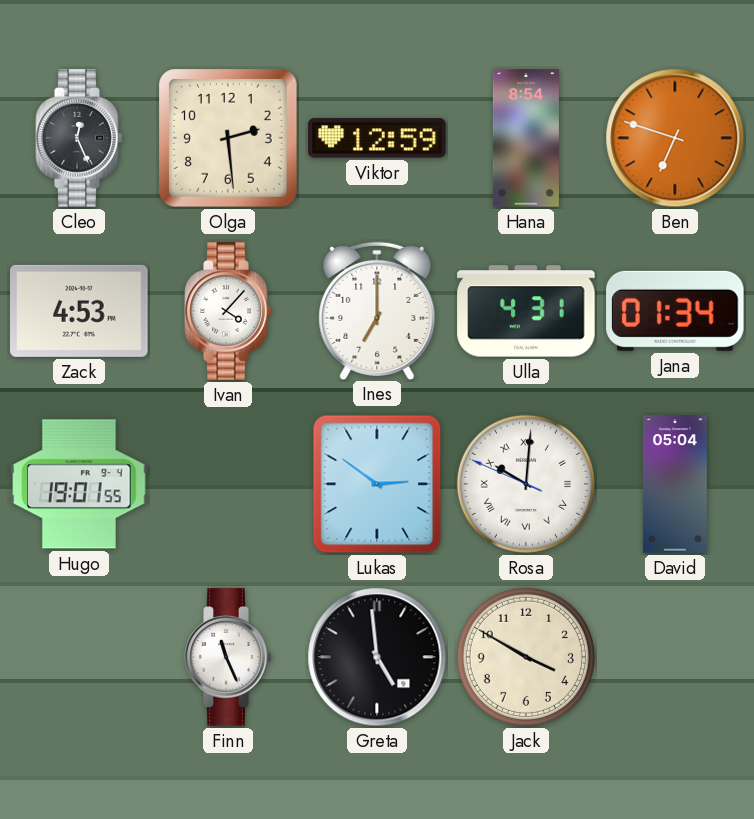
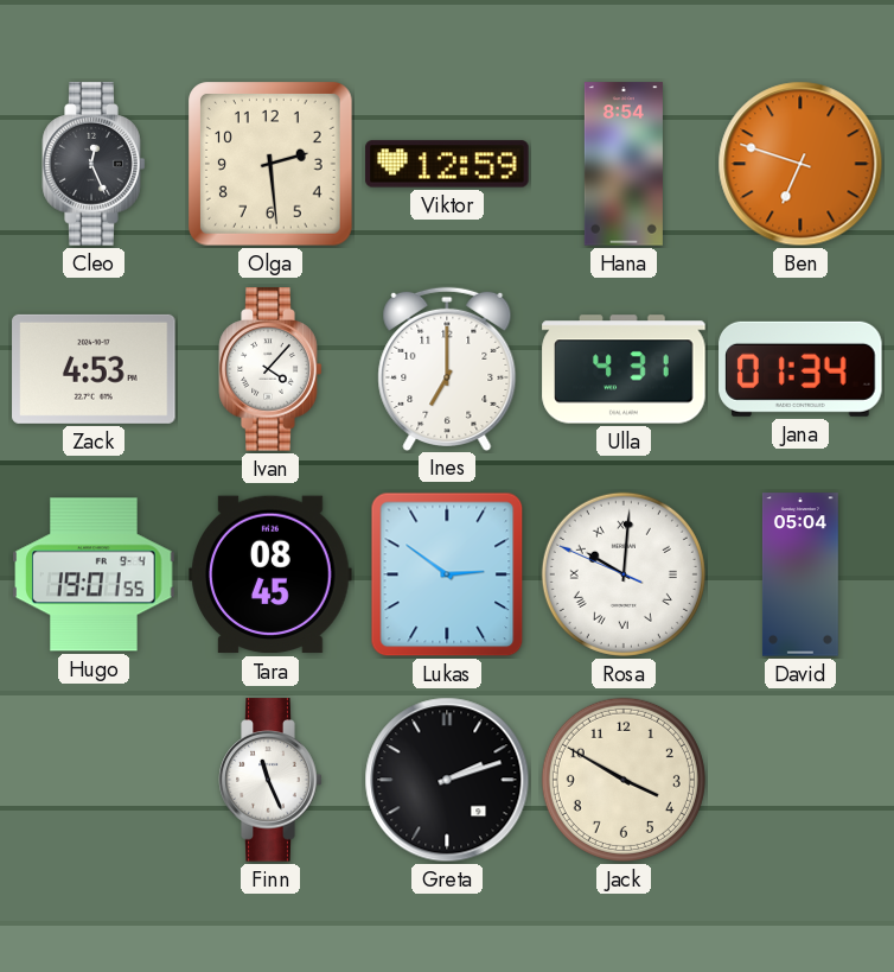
Tara: none -> 08:45
Greta: 4:59 -> 2:12
